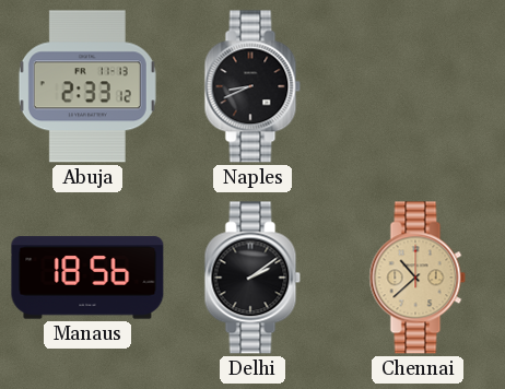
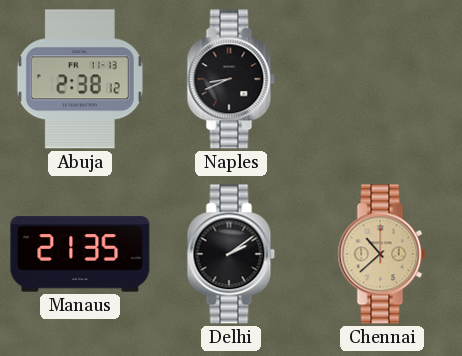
Abuja: 2:33 -> 2:38
Manaus: 18:56 -> 21:35
